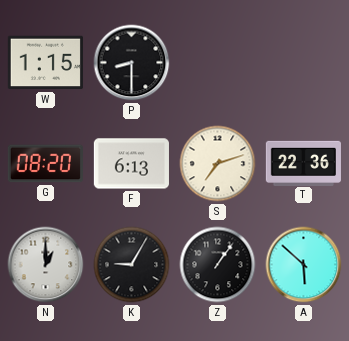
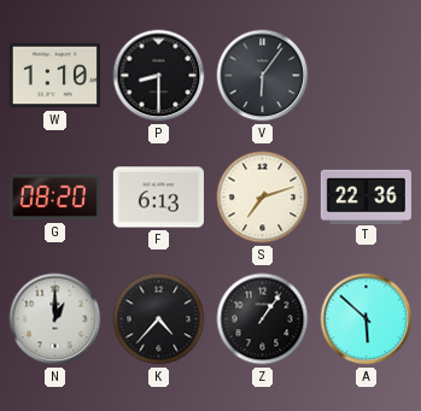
W: 1:15 -> 1:10
V: none -> 6:06
K: 9:05 -> 4:37
